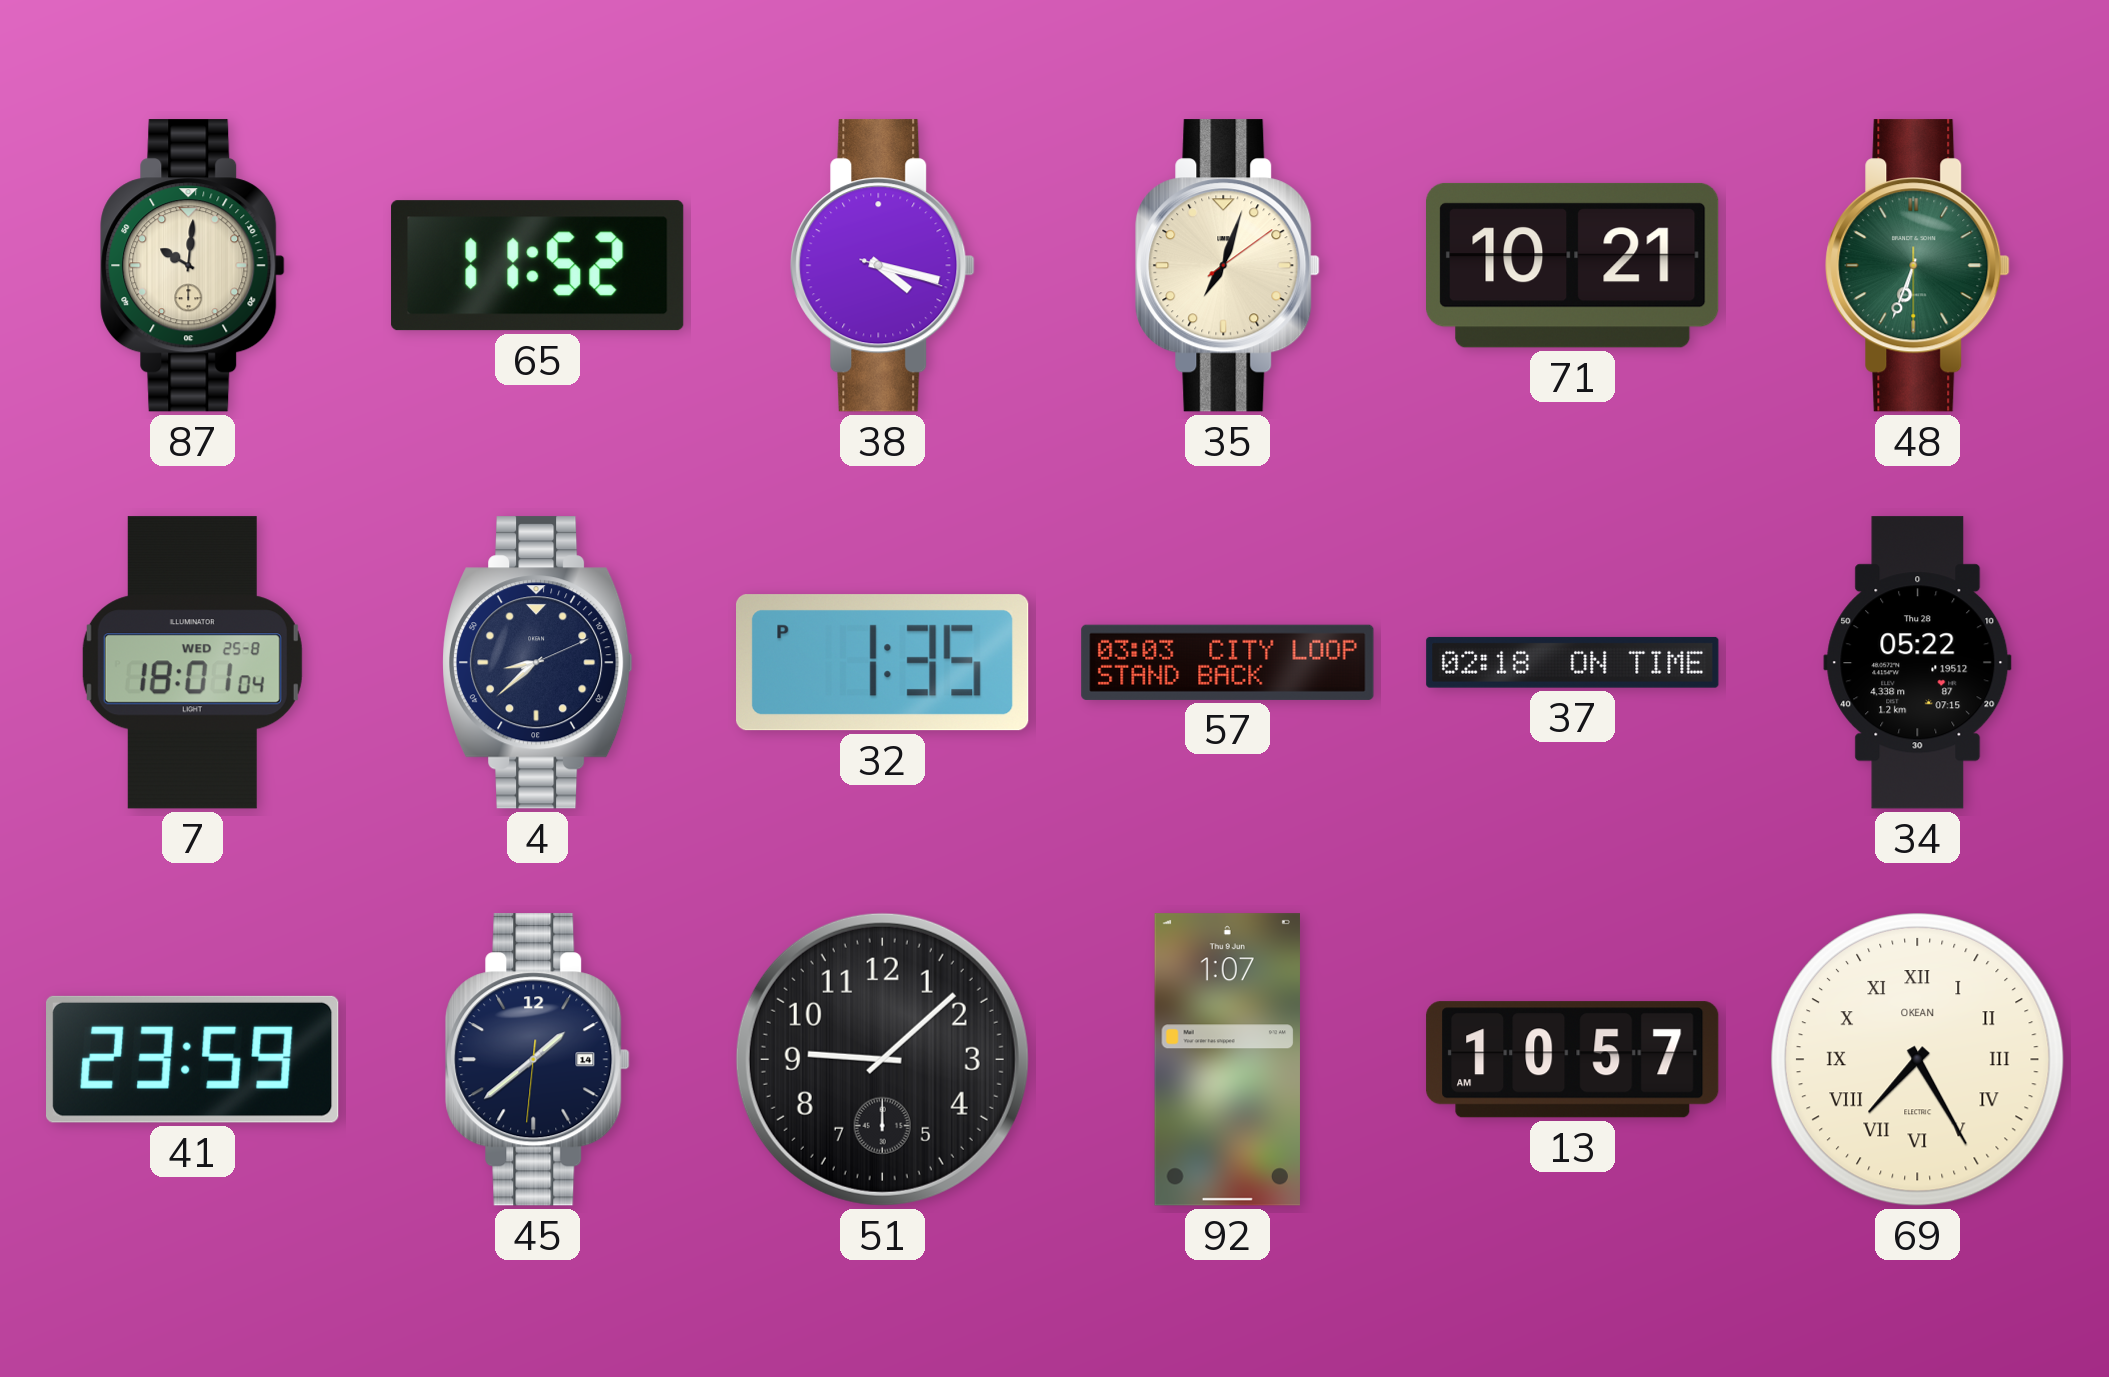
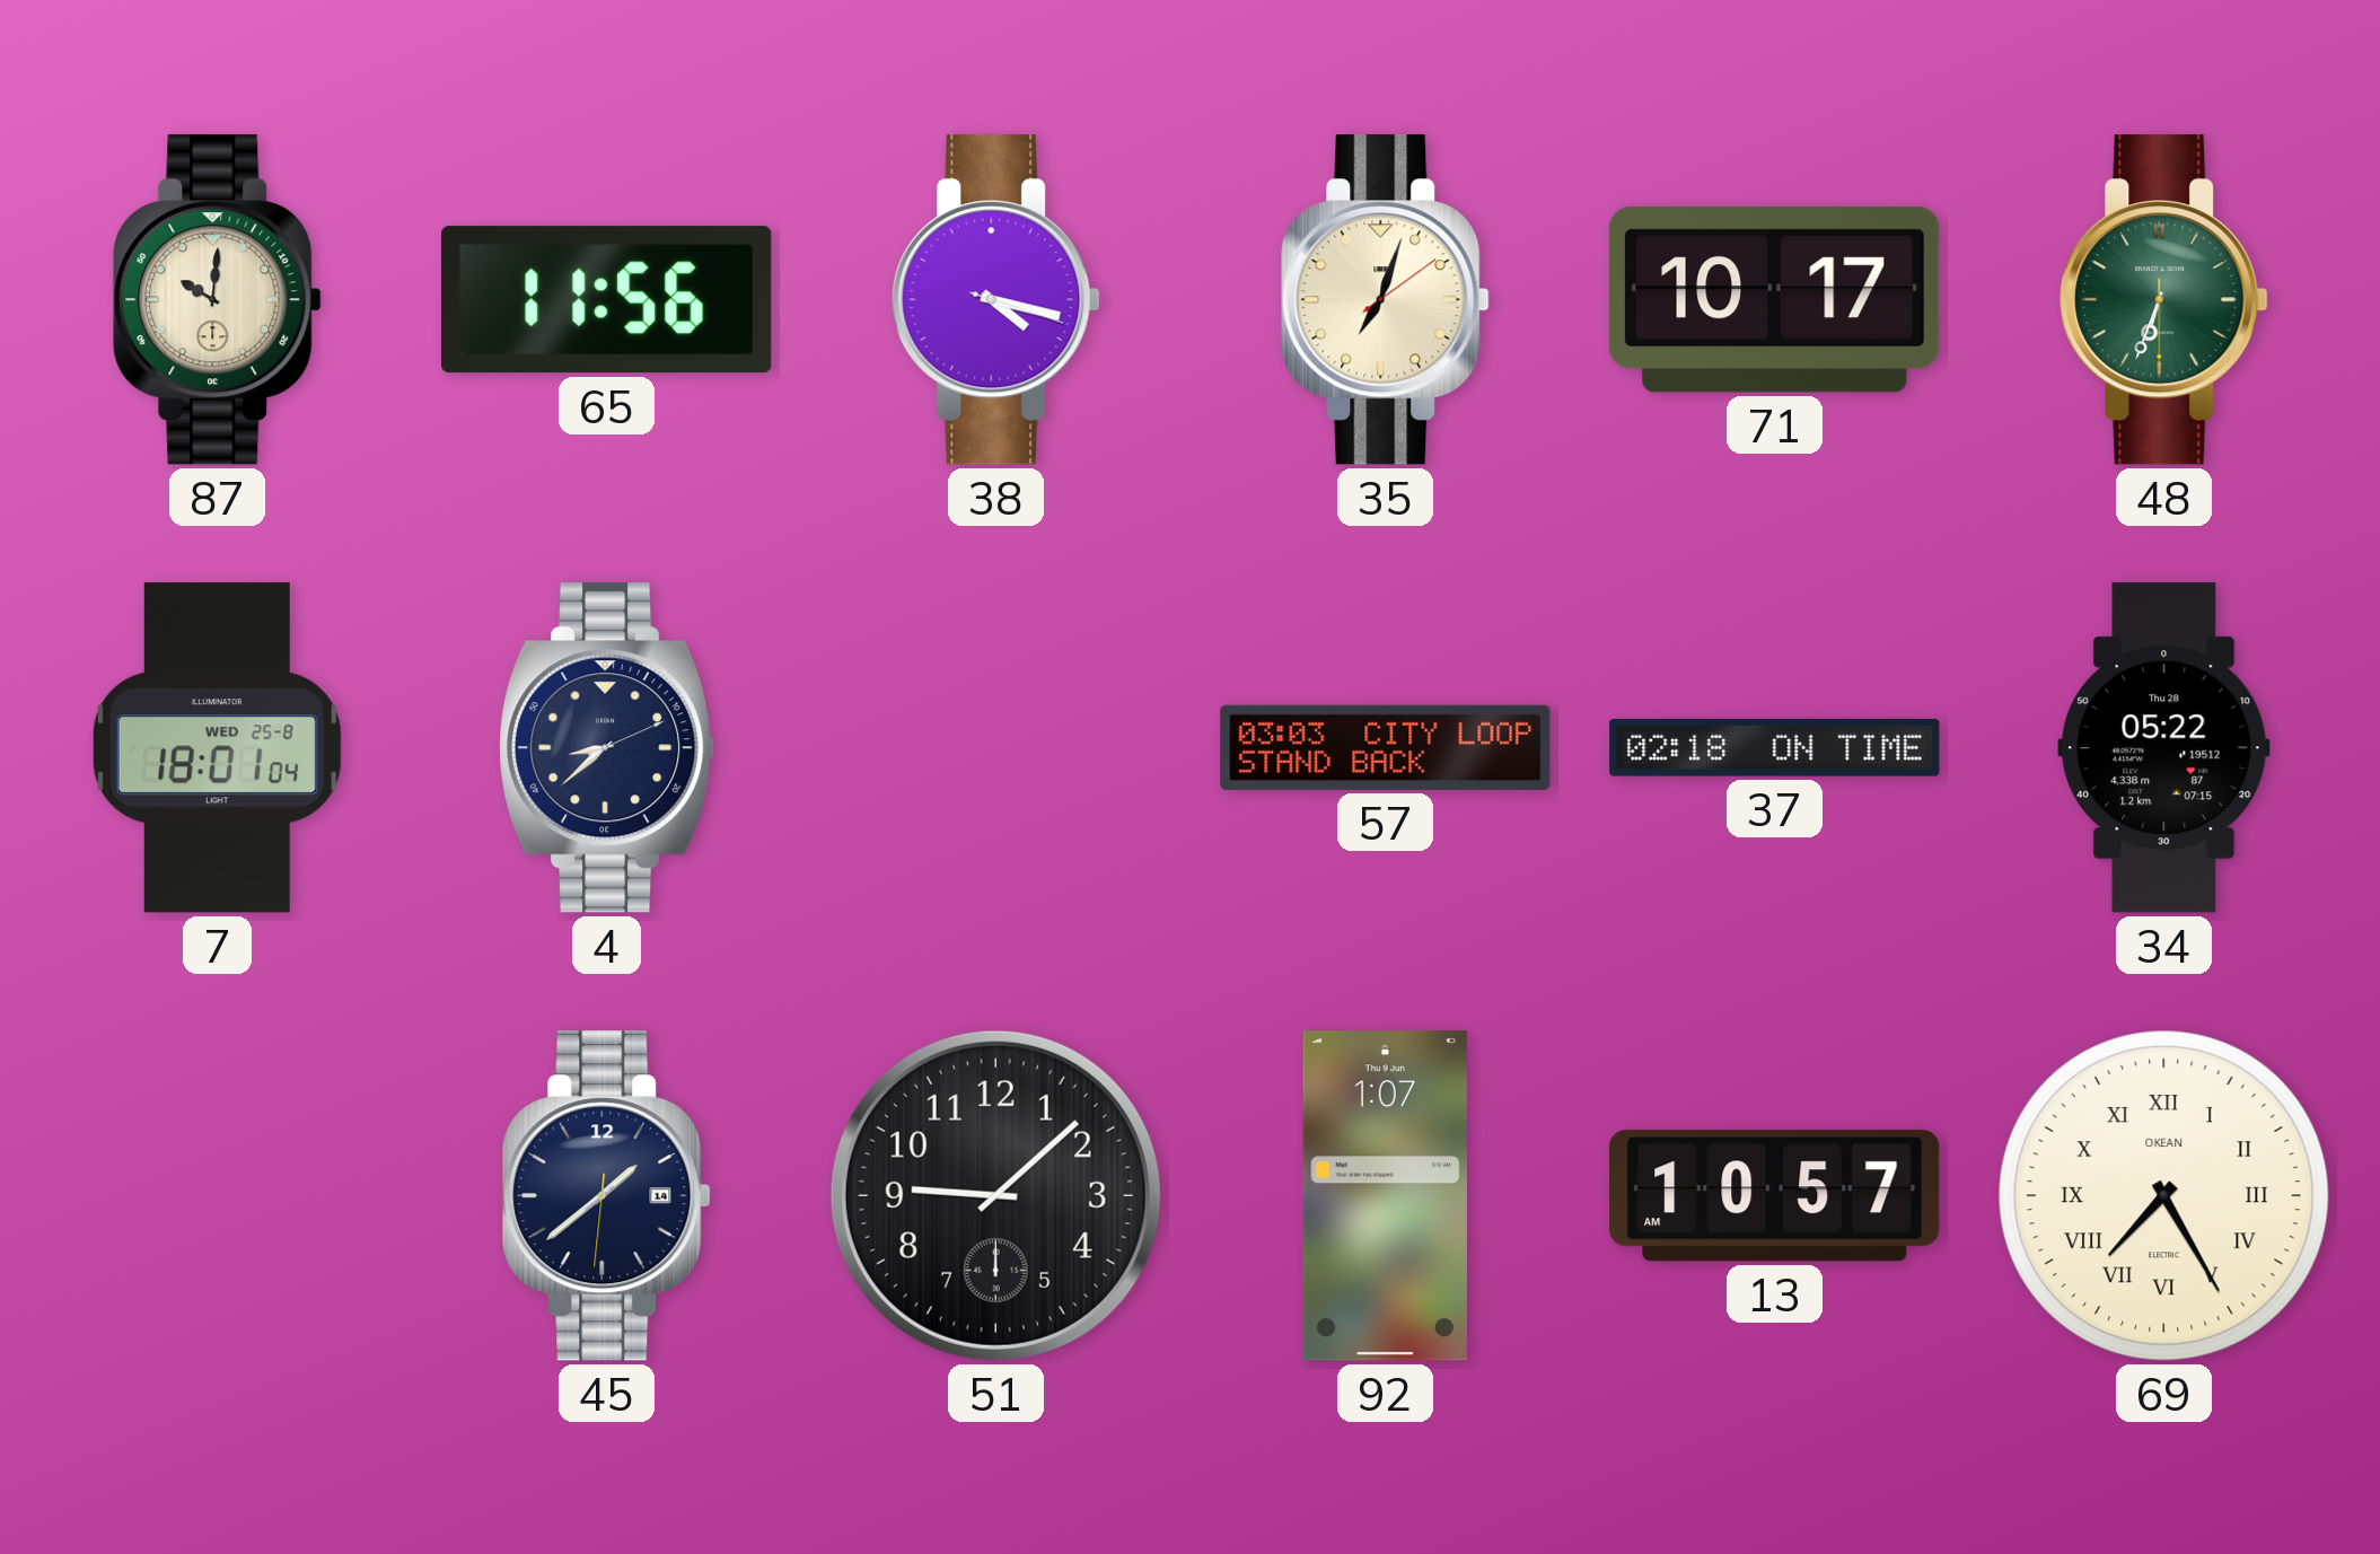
65: 11:52 -> 11:56
71: 10:21 -> 10:17
32: 1:35 -> none
41: 23:59 -> none
